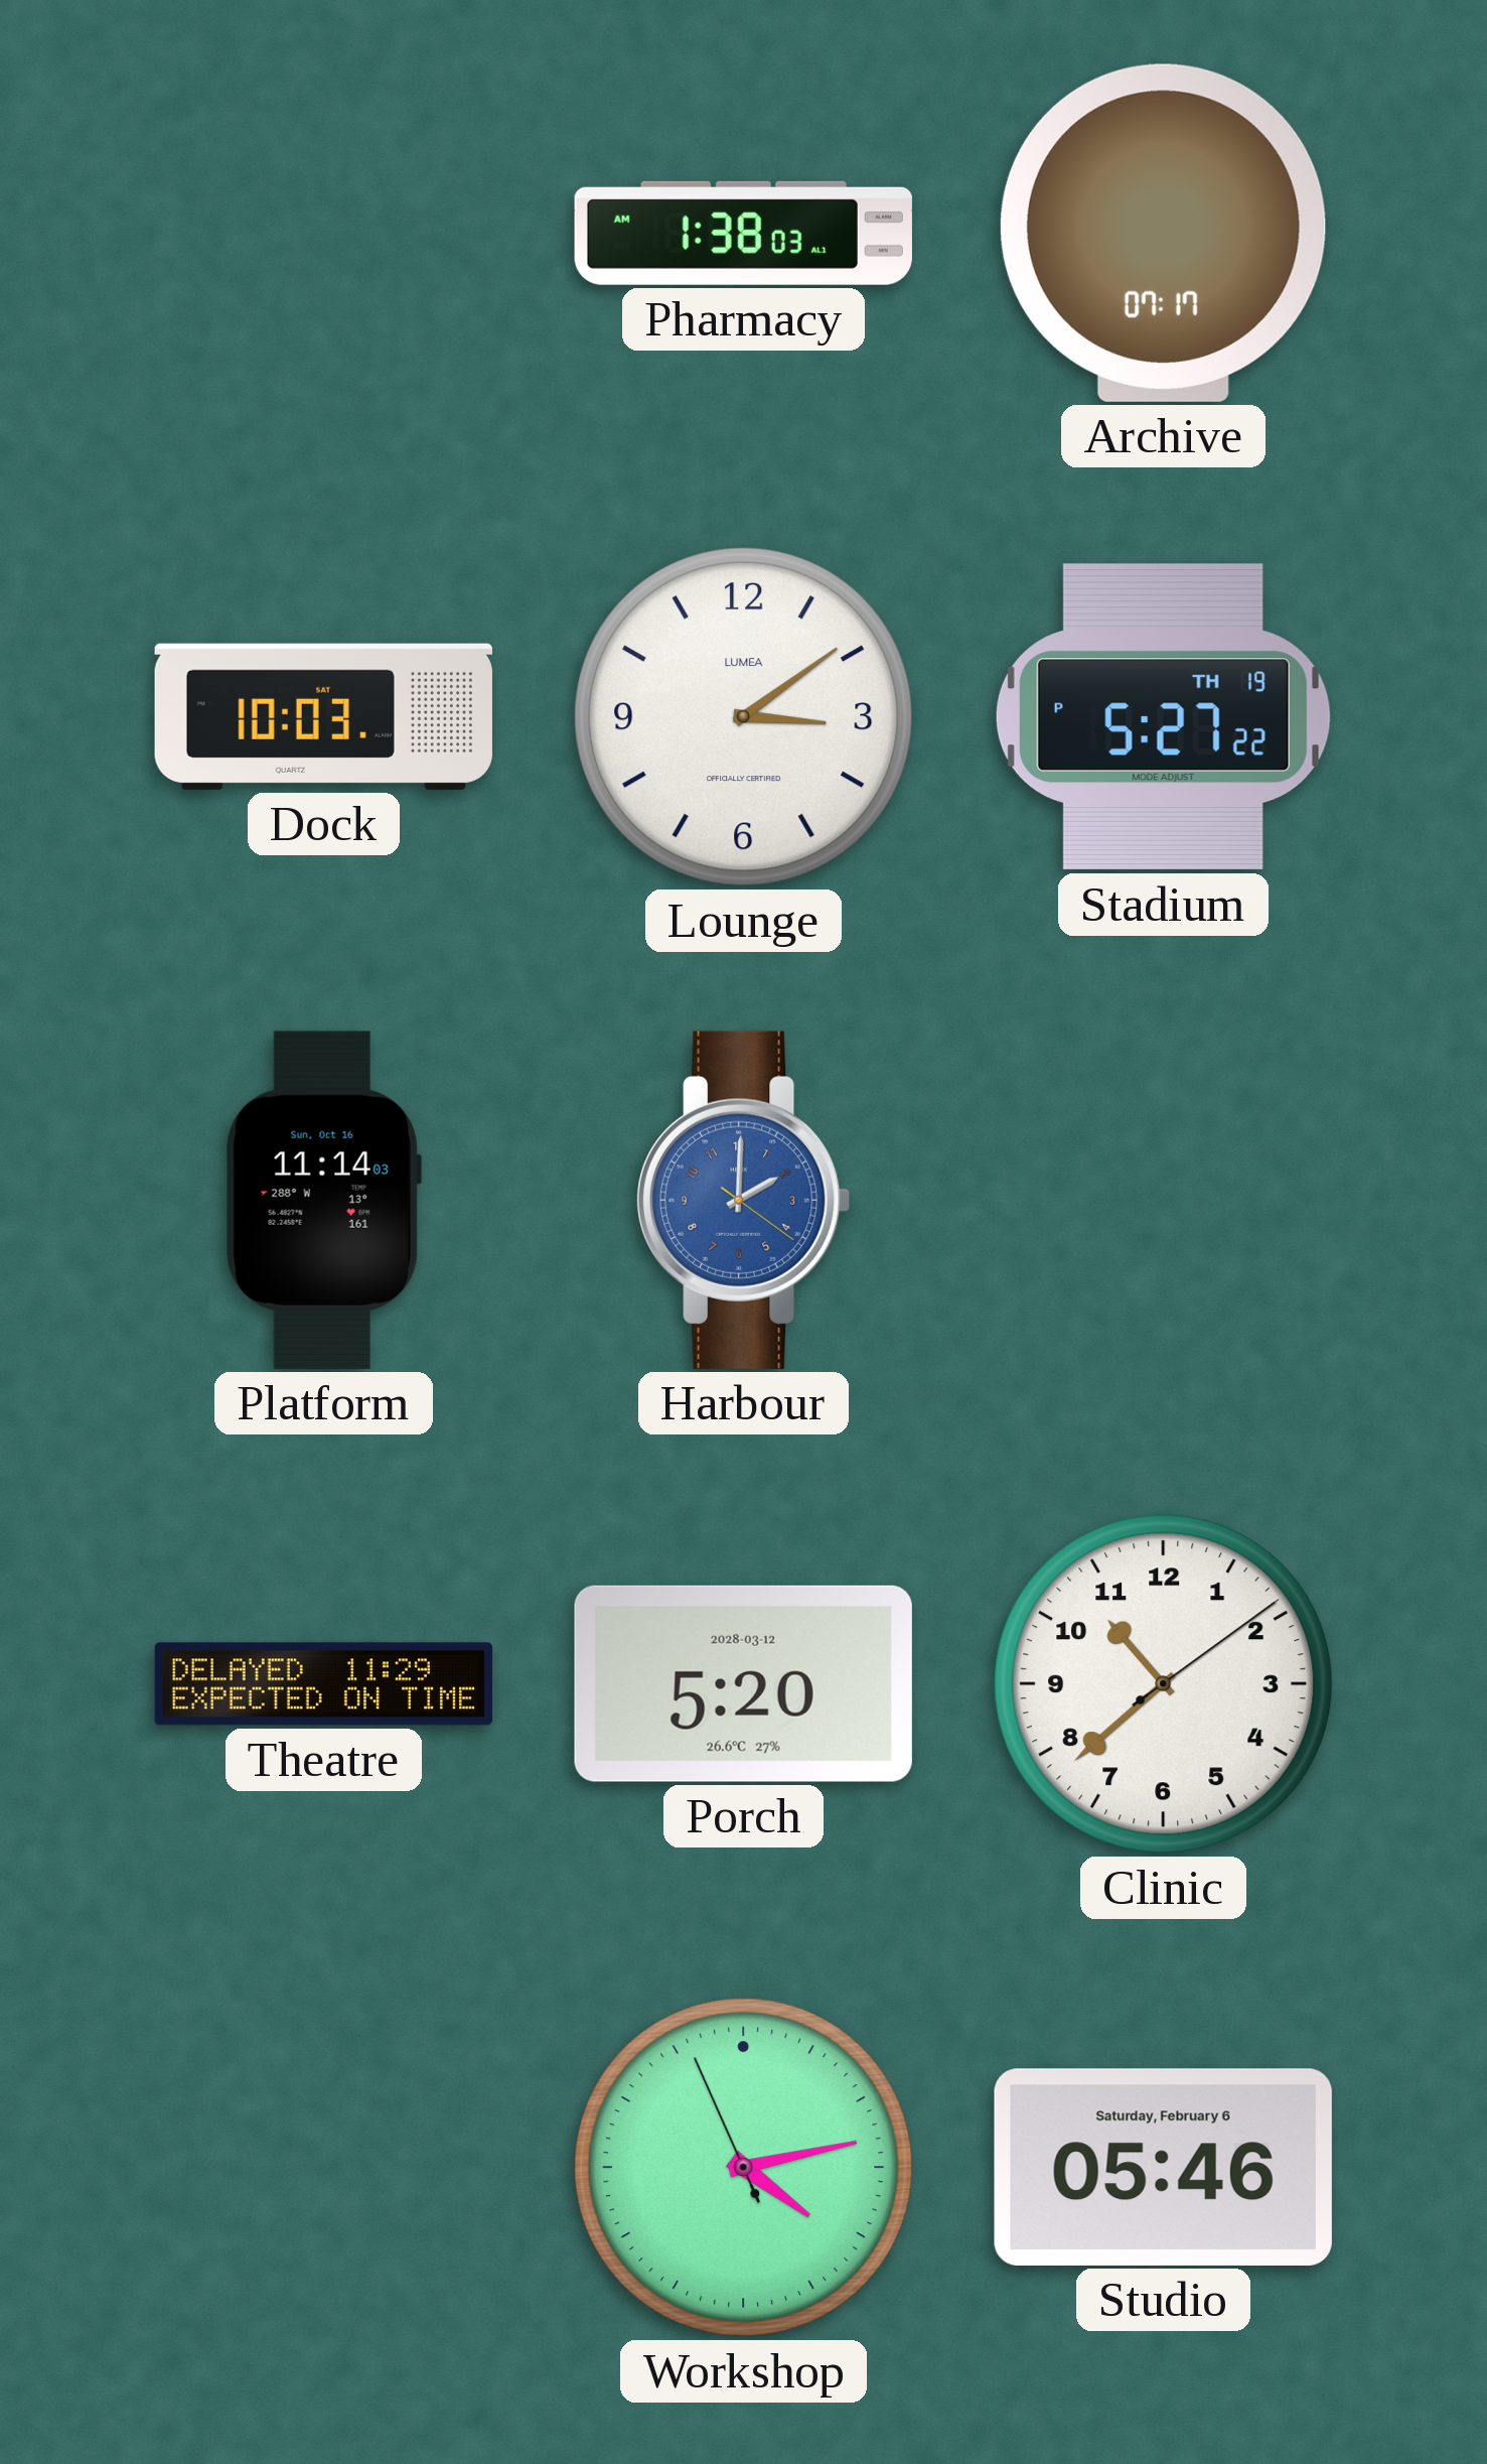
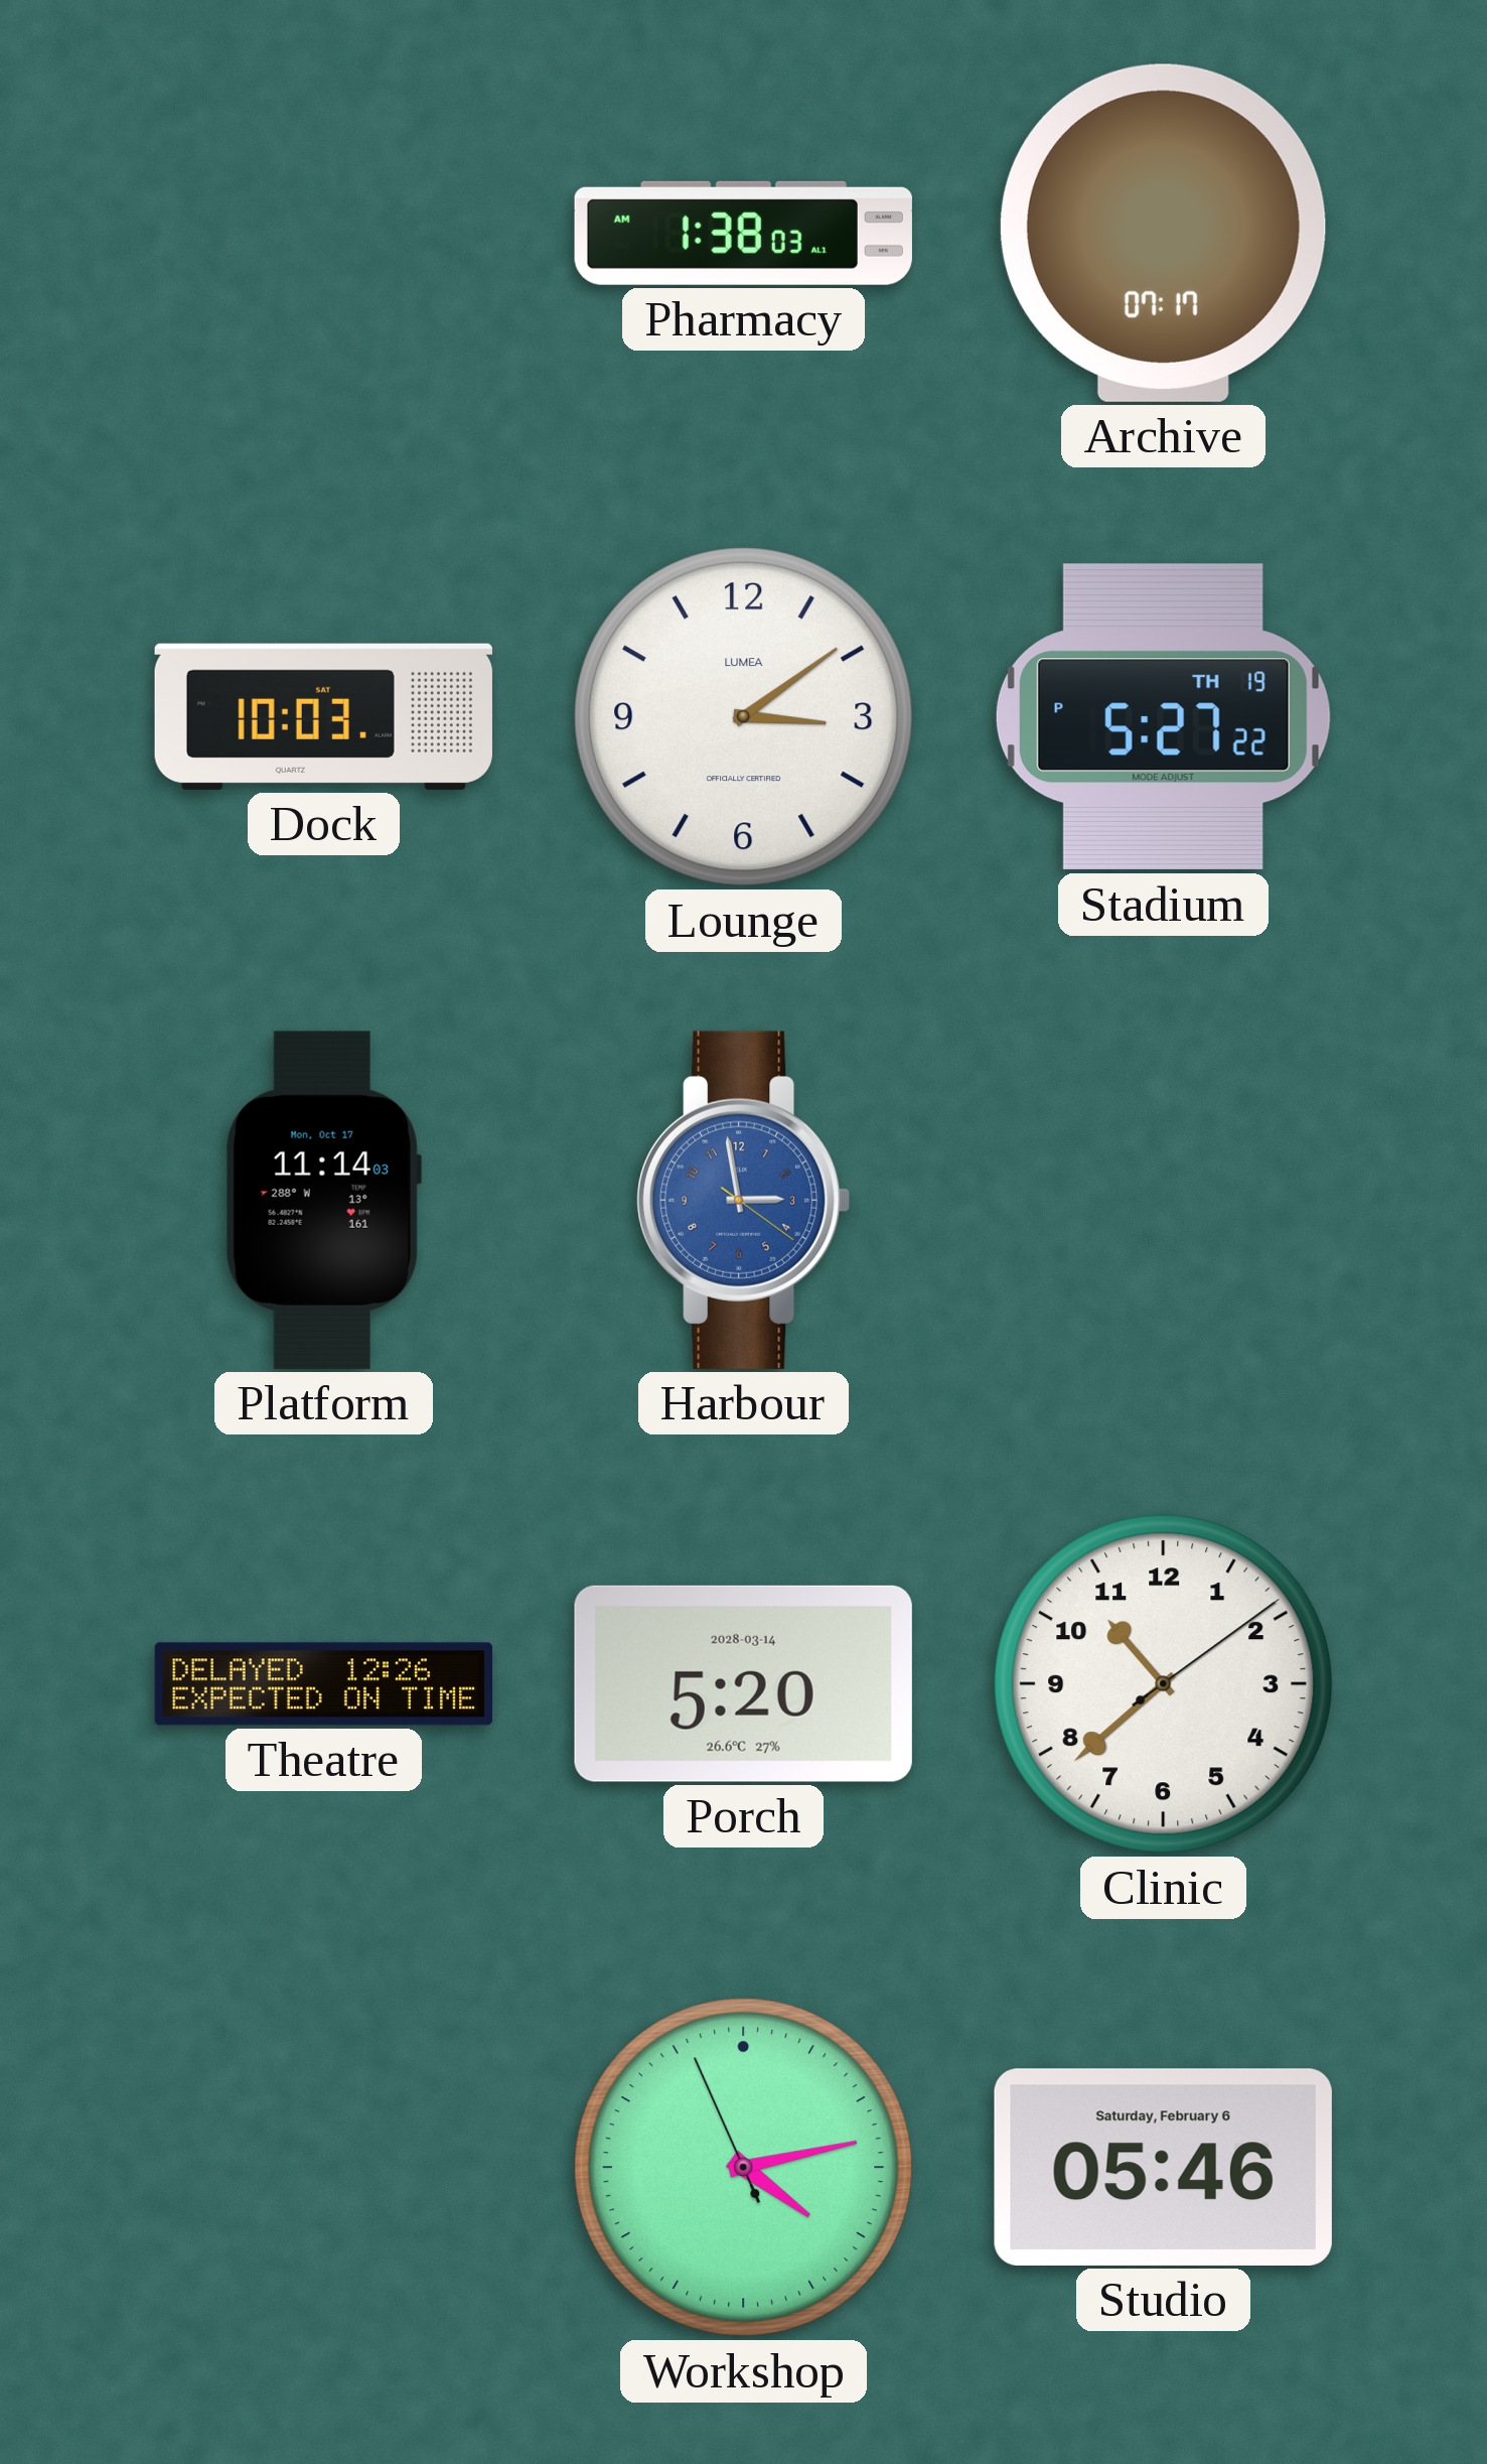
Platform date: Sun, Oct 16 -> Mon, Oct 17
Harbour: 2:00 -> 2:58
Theatre: 11:29 -> 12:26
Porch date: 2028-03-12 -> 2028-03-14
